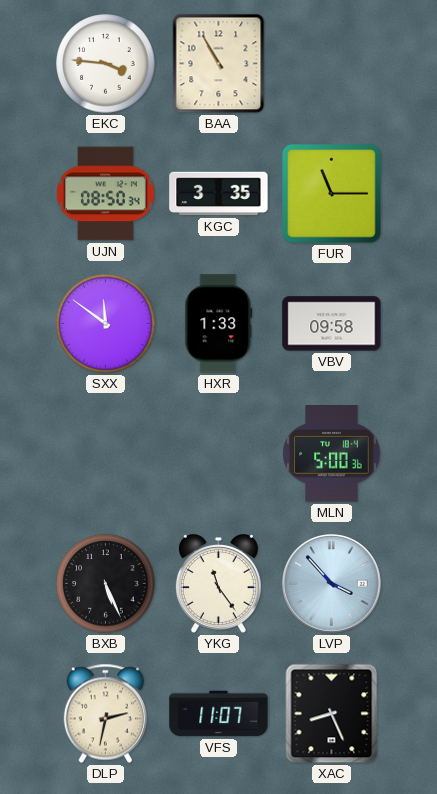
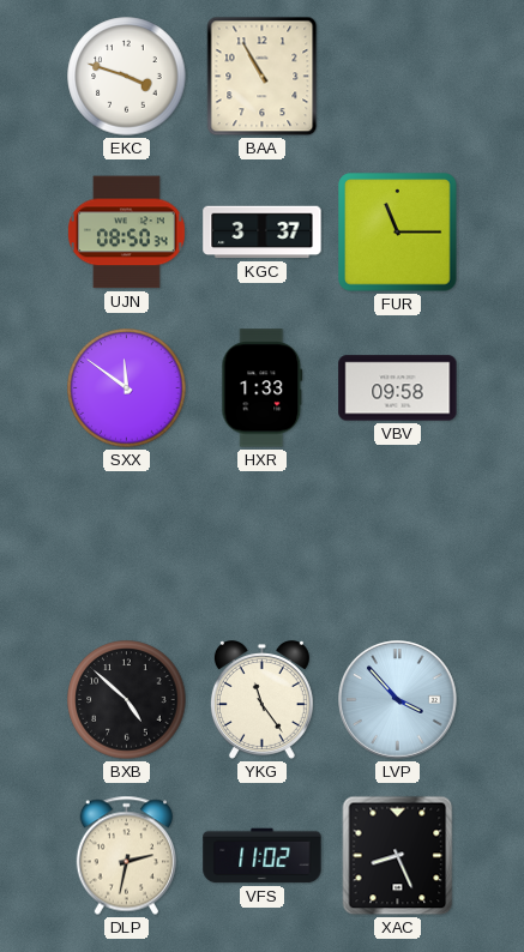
EKC: 3:46 -> 3:48
KGC: 3:35 -> 3:37
MLN: 5:00 -> none
BXB: 5:26 -> 4:52
VFS: 11:07 -> 11:02
